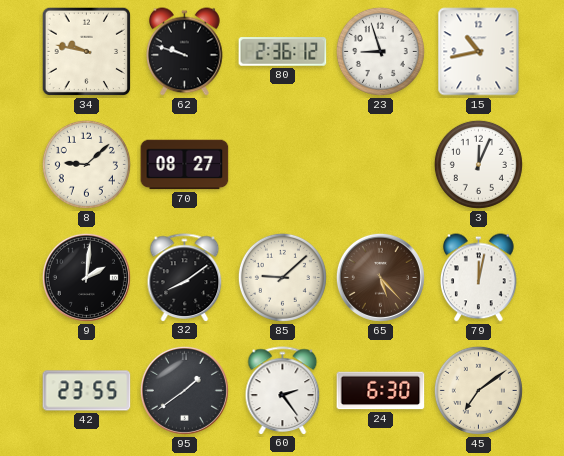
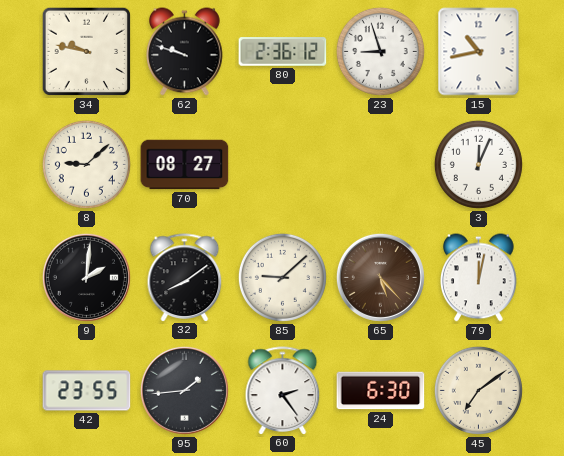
95: 1:39 -> 1:44
